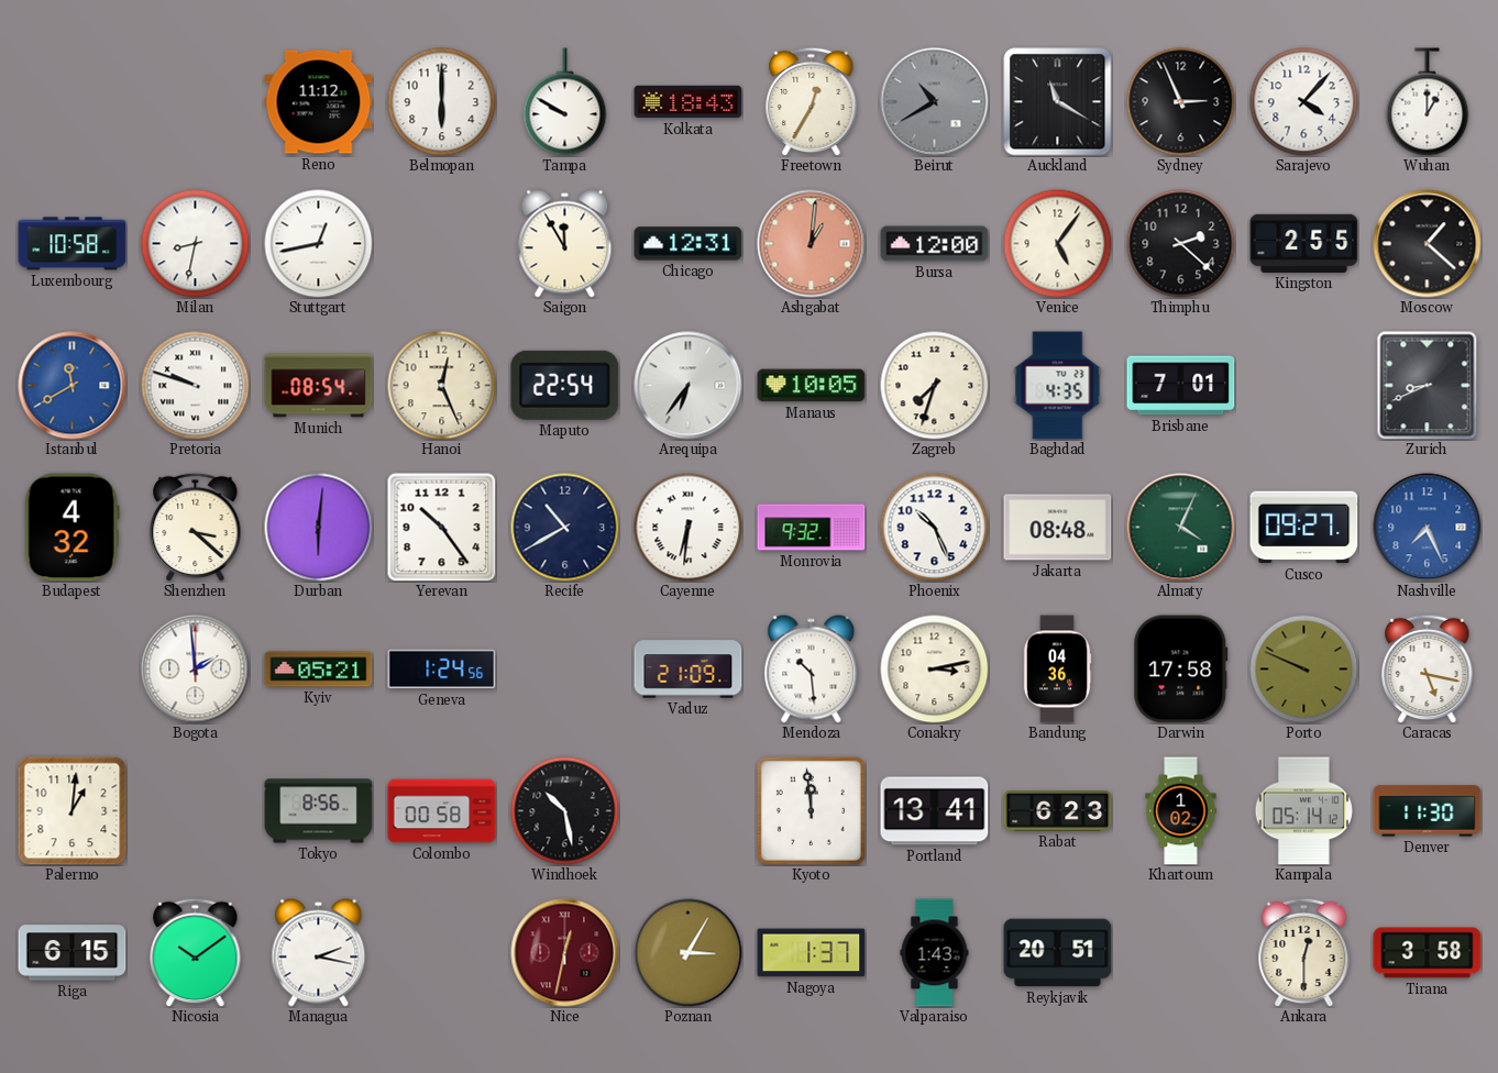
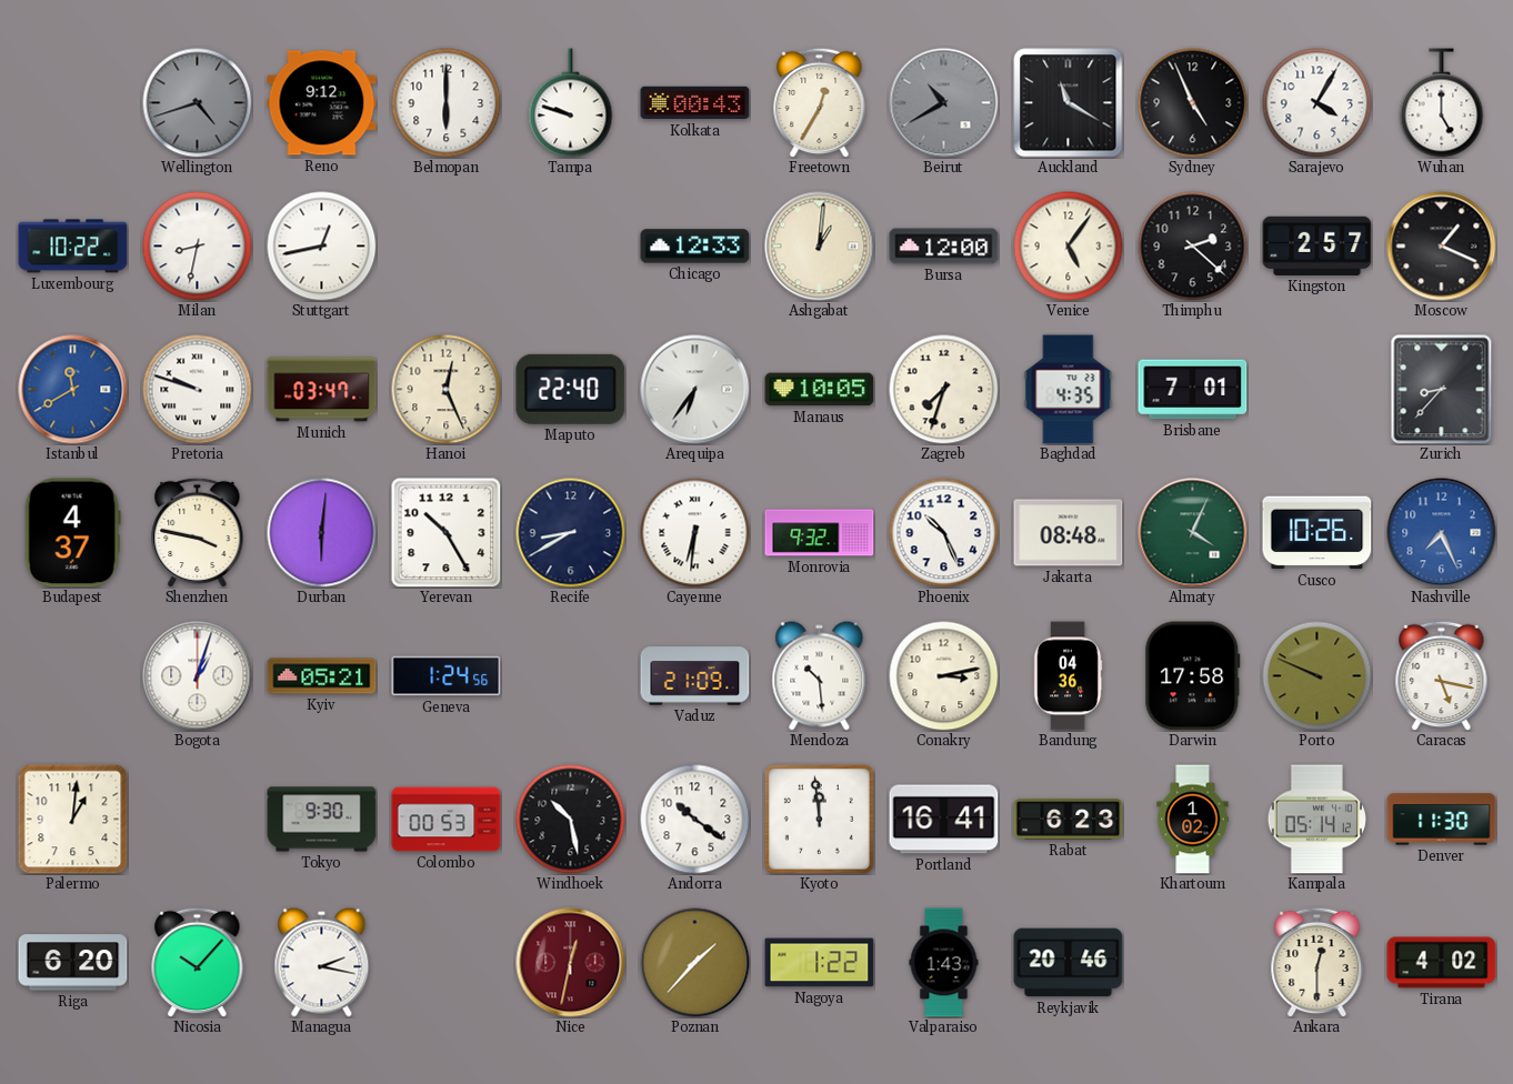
Wellington: none -> 4:42
Reno: 11:12 -> 9:12
Tampa: 9:50 -> 9:48
Kolkata: 18:43 -> 00:43
Sydney: 2:56 -> 4:56
Sarajevo: 4:07 -> 4:05
Wuhan: 1:00 -> 5:00
Luxembourg: 10:58 -> 10:22
Saigon: 11:55 -> none
Chicago: 12:31 -> 12:33
Ashgabat dial: salmon -> cream
Kingston: 2:55 -> 2:57
Moscow: 1:22 -> 1:19
Munich: 08:54 -> 03:47
Maputo: 22:54 -> 22:40
Zurich: 8:41 -> 8:37
Budapest: 4:32 -> 4:37
Shenzhen: 3:22 -> 3:47
Yerevan: 10:24 -> 10:25
Recife: 10:40 -> 8:40
Cusco: 09:27 -> 10:26
Bogota: 1:59 -> 1:03
Tokyo: 8:56 -> 9:30
Colombo: 00:58 -> 00:53
Andorra: none -> 10:21
Portland: 13:41 -> 16:41
Riga: 6:15 -> 6:20
Nicosia: 10:09 -> 10:07
Poznan: 3:05 -> 1:37
Nagoya: 1:37 -> 1:22
Reykjavik: 20:51 -> 20:46
Tirana: 3:58 -> 4:02
